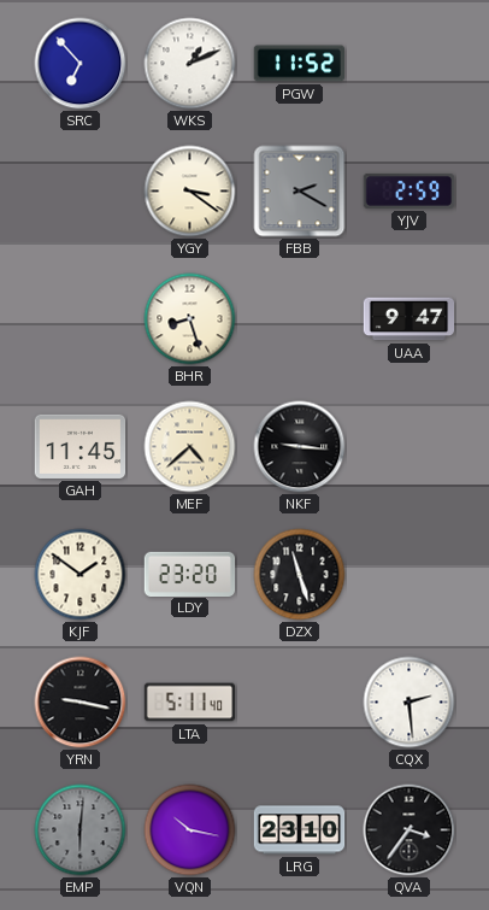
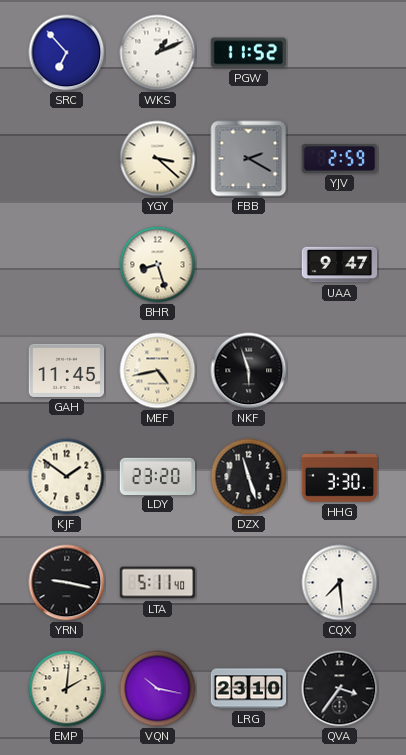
YGY: 3:21 -> 3:22
MEF: 4:38 -> 4:43
NKF: 9:16 -> 5:57
HHG: none -> 3:30
CQX: 2:29 -> 7:29
EMP: 6:01 -> 2:01
EMP dial: grey -> cream
